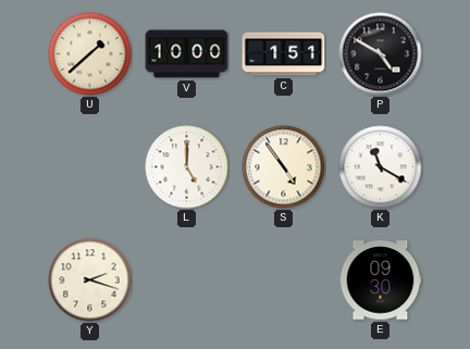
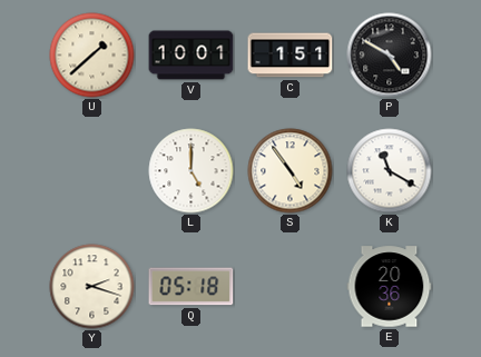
V: 10:00 -> 10:01
Q: none -> 05:18
E: 09:30 -> 20:36
